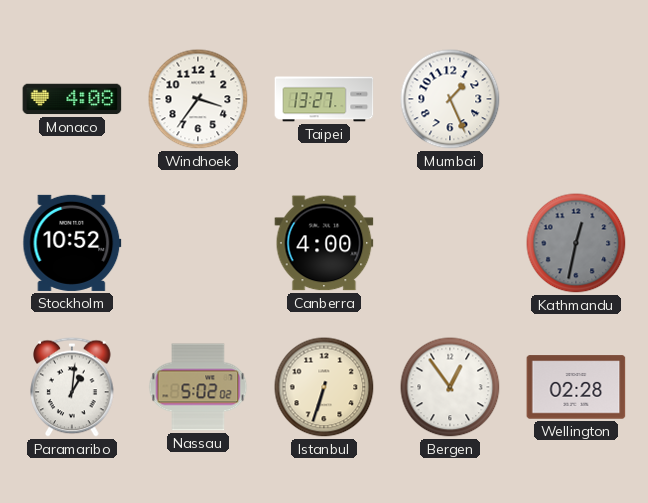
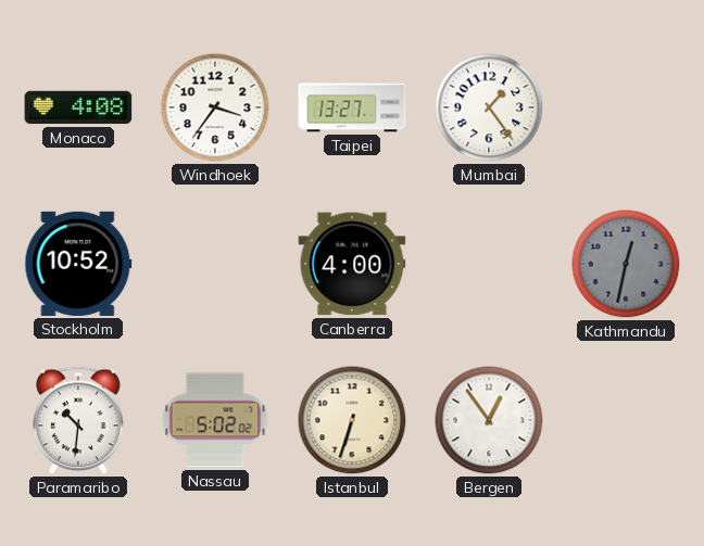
Mumbai: 1:26 -> 1:24
Paramaribo: 1:01 -> 10:31
Wellington: 02:28 -> none
